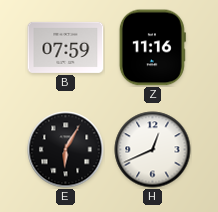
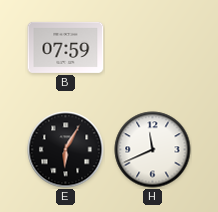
Z: 11:16 -> none
H: 12:41 -> 11:41
